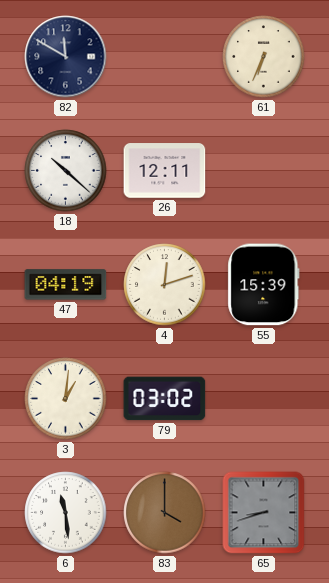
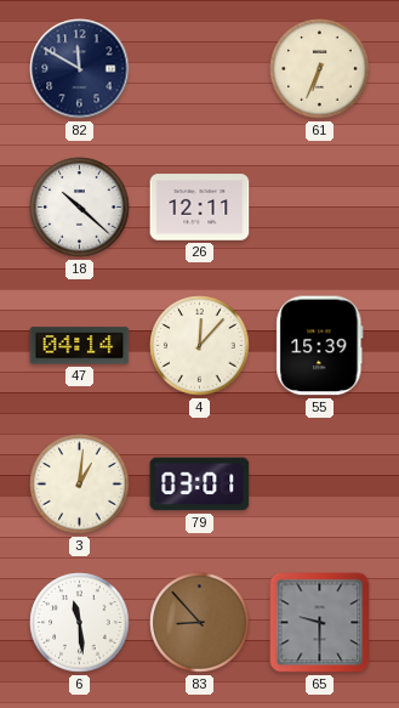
47: 04:19 -> 04:14
4: 12:12 -> 12:07
79: 03:02 -> 03:01
83: 4:00 -> 8:53
65: 8:42 -> 9:30
